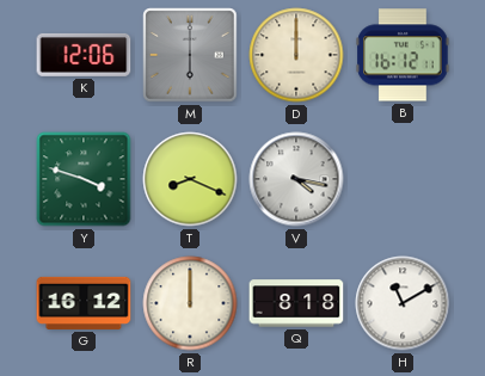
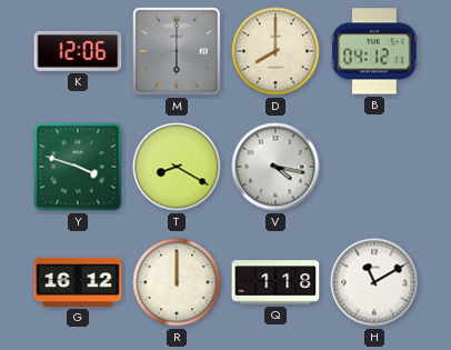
D: 12:00 -> 8:00
B: 16:12 -> 04:12
T: 8:19 -> 8:20
Q: 8:18 -> 1:18
